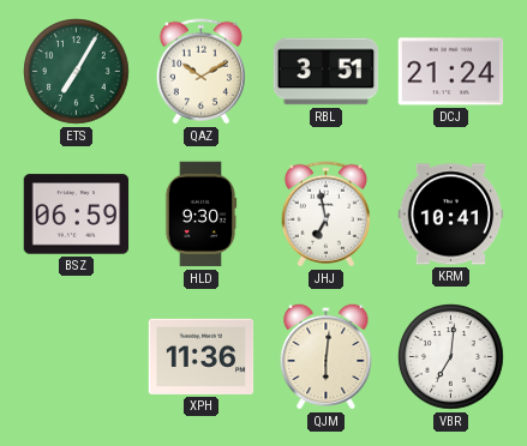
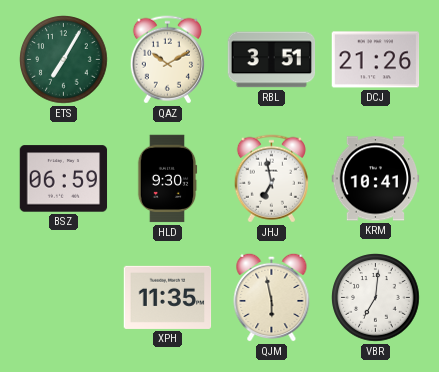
DCJ: 21:24 -> 21:26
XPH: 11:36 -> 11:35
QJM: 6:01 -> 5:58
